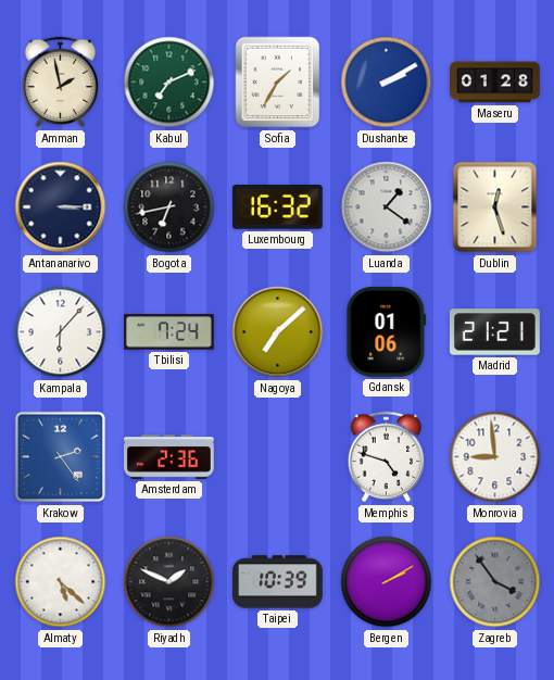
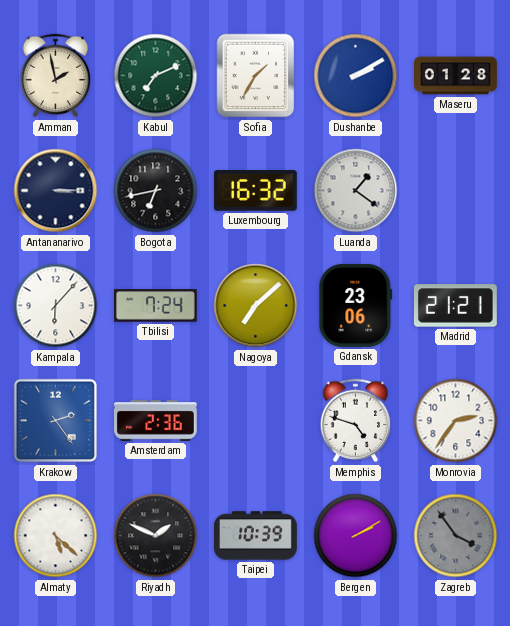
Dublin: 12:27 -> none
Gdansk: 01:06 -> 23:06
Monrovia: 8:59 -> 2:36
